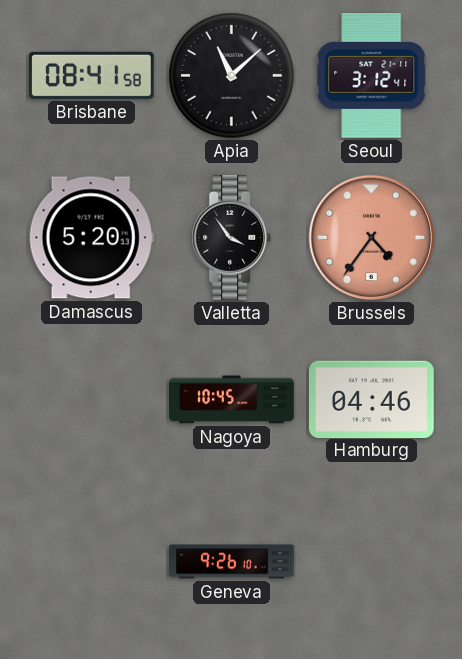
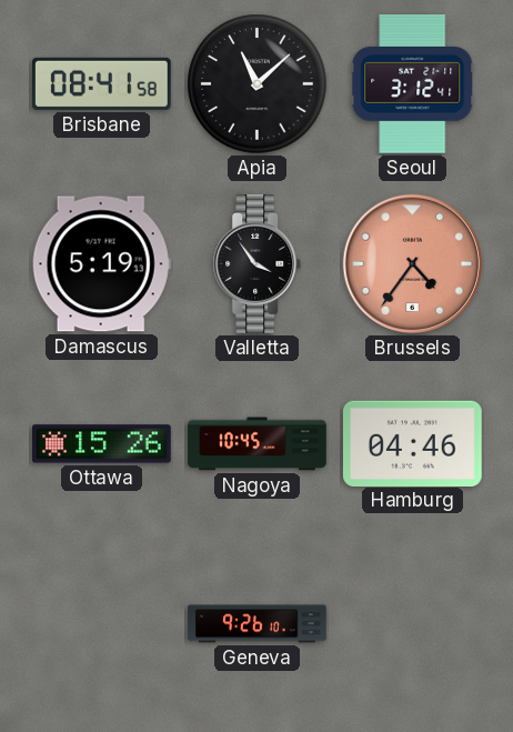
Damascus: 5:20 -> 5:19
Ottawa: none -> 15:26
